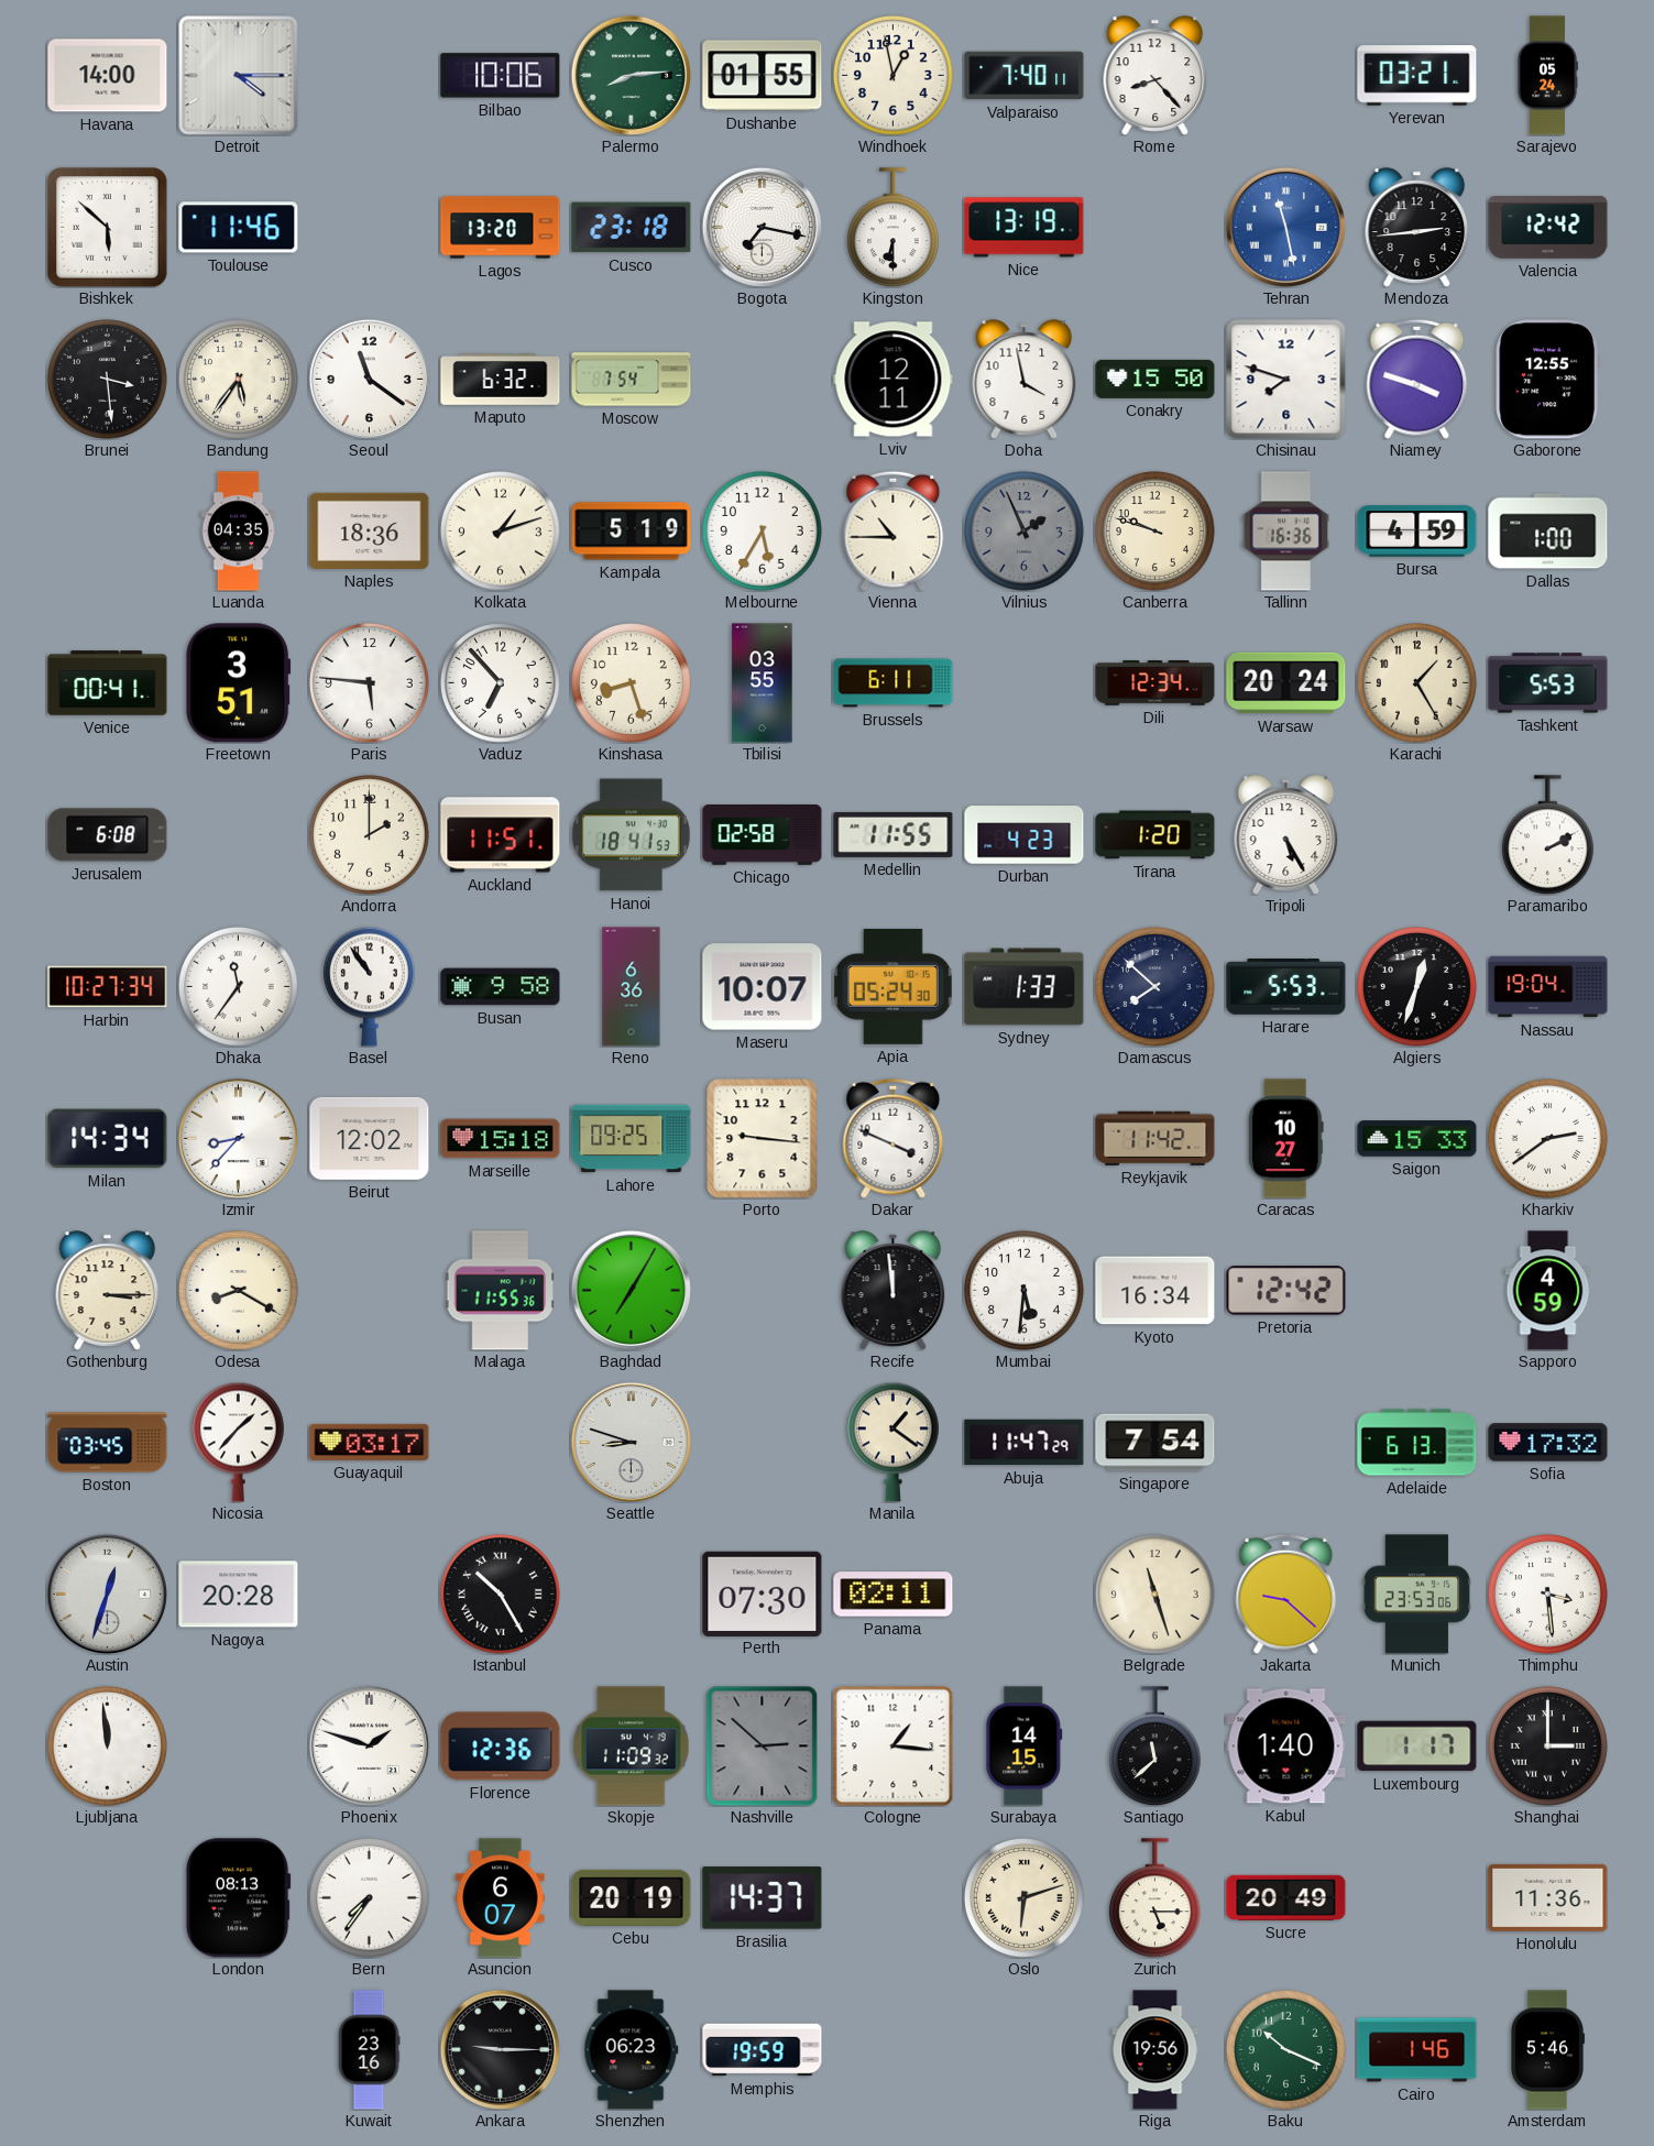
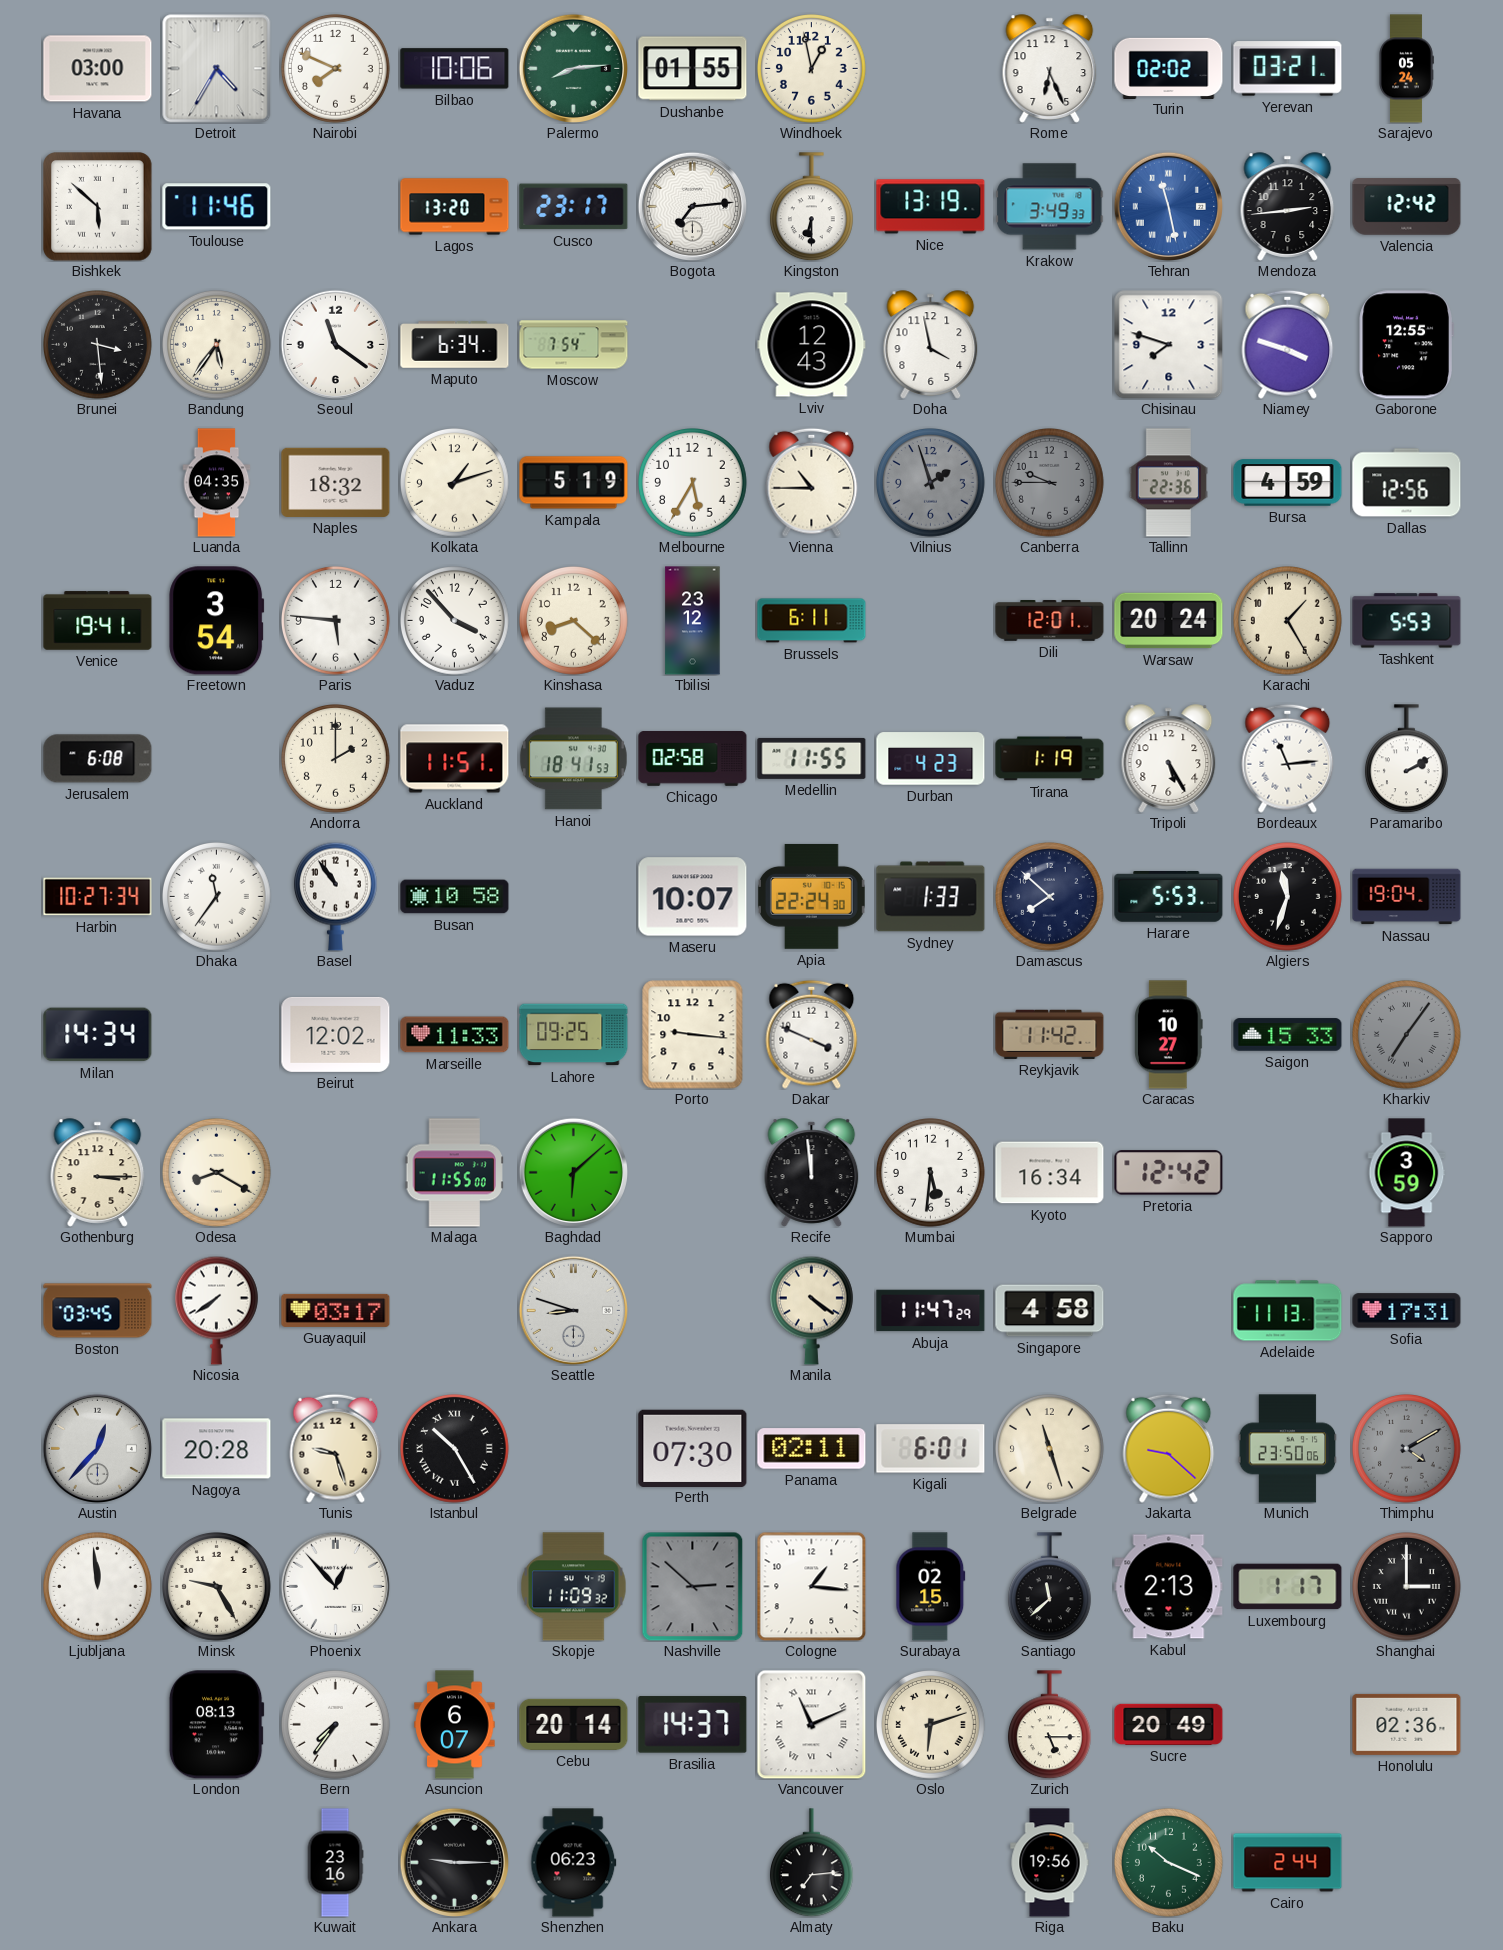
Havana: 14:00 -> 03:00
Detroit: 4:15 -> 4:35
Nairobi: none -> 7:49
Valparaiso: 7:40 -> none
Rome: 8:23 -> 6:26
Turin: none -> 02:02
Cusco: 23:18 -> 23:17
Bogota: 7:17 -> 7:14
Krakow: none -> 3:49
Maputo: 6:32 -> 6:34
Lviv: 12:11 -> 12:43
Conakry: 15:50 -> none
Naples: 18:36 -> 18:32
Vilnius: 1:56 -> 1:57
Canberra: 9:48 -> 9:45
Canberra dial: cream -> grey
Tallinn: 16:36 -> 22:36
Dallas: 1:00 -> 12:56
Venice: 00:41 -> 19:41
Freetown: 3:51 -> 3:54
Vaduz: 6:53 -> 3:53
Kinshasa: 8:27 -> 8:22
Tbilisi: 03:55 -> 23:12
Dili: 12:34 -> 12:01
Tirana: 1:20 -> 1:19
Bordeaux: none -> 11:14
Busan: 9:58 -> 10:58
Reno: 6:36 -> none
Apia: 05:24 -> 22:24
Algiers: 12:33 -> 11:33
Izmir: 8:37 -> none
Marseille: 15:18 -> 11:33
Kharkiv: 2:39 -> 7:06
Kharkiv dial: white -> grey
Malaga: 11:55:36 -> 11:55:00
Baghdad: 7:05 -> 6:08
Sapporo: 4:59 -> 3:59
Nicosia: 1:37 -> 7:39
Manila: 1:21 -> 4:21
Singapore: 7:54 -> 4:58
Adelaide: 6:13 -> 11:13
Sofia: 17:32 -> 17:31
Austin: 12:33 -> 12:37
Tunis: none -> 9:27
Kigali: none -> 6:01
Munich: 23:53 -> 23:50
Thimphu: 3:29 -> 4:10
Thimphu dial: white -> grey
Minsk: none -> 9:25
Phoenix: 1:48 -> 12:53
Florence: 12:36 -> none
Surabaya: 14:15 -> 02:15
Kabul: 1:40 -> 2:13
Cebu: 20:19 -> 20:14
Vancouver: none -> 11:11
Honolulu: 11:36 -> 02:36
Memphis: 19:59 -> none
Almaty: none -> 7:14
Cairo: 1:46 -> 2:44
Amsterdam: 5:46 -> none
